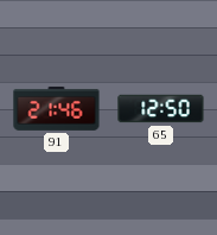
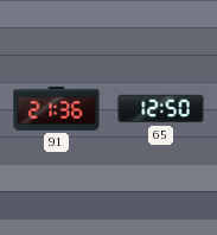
91: 21:46 -> 21:36
